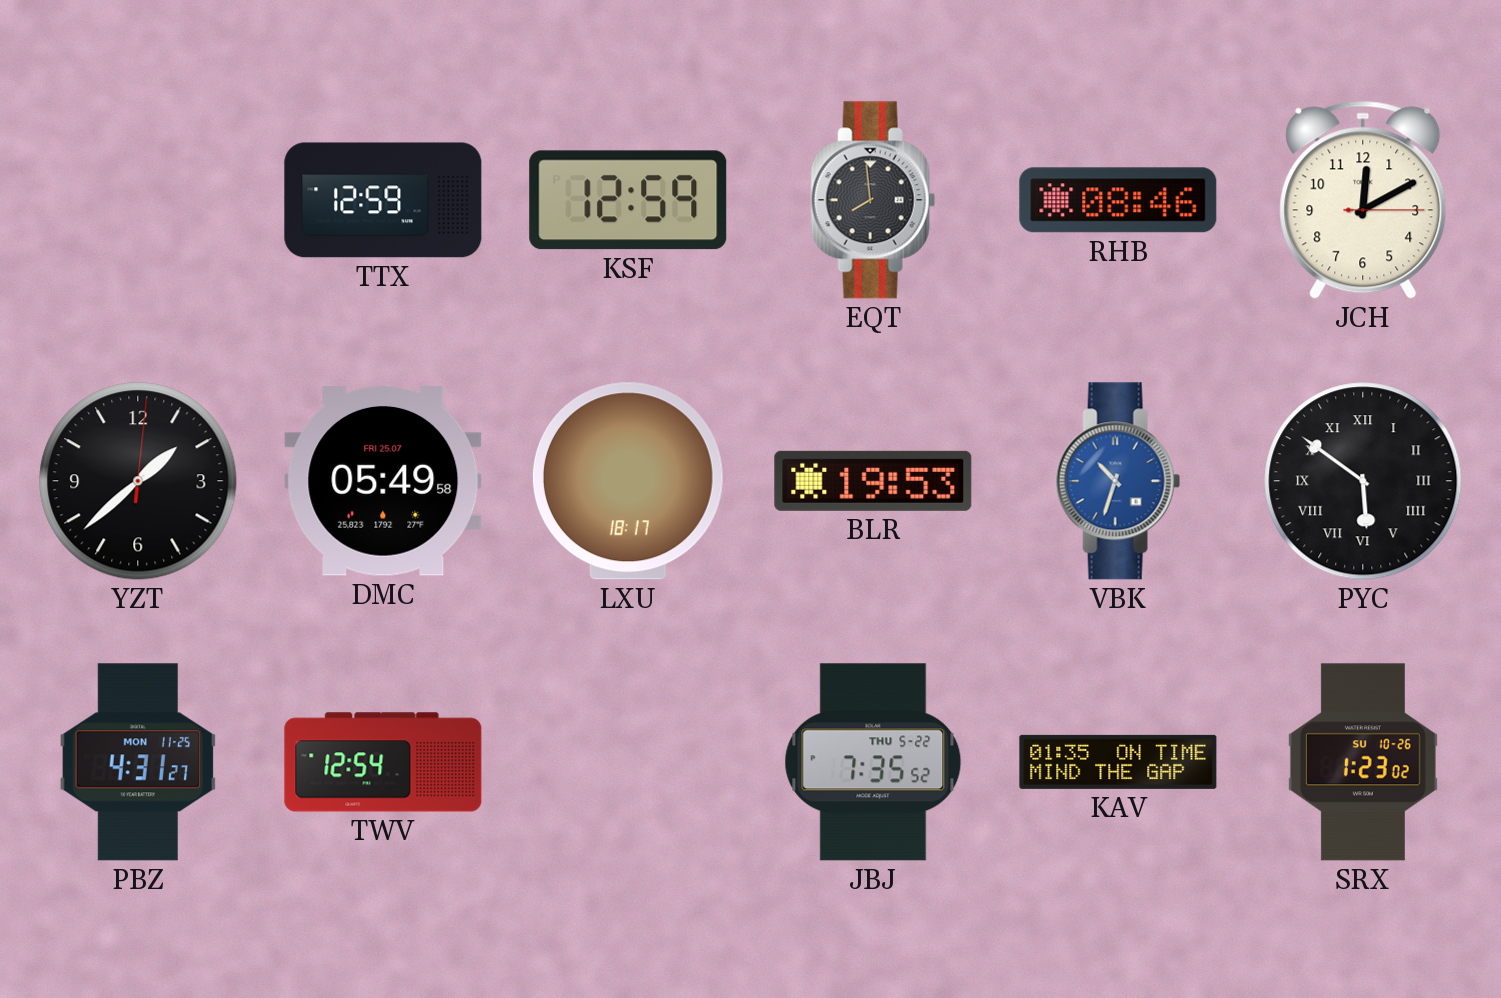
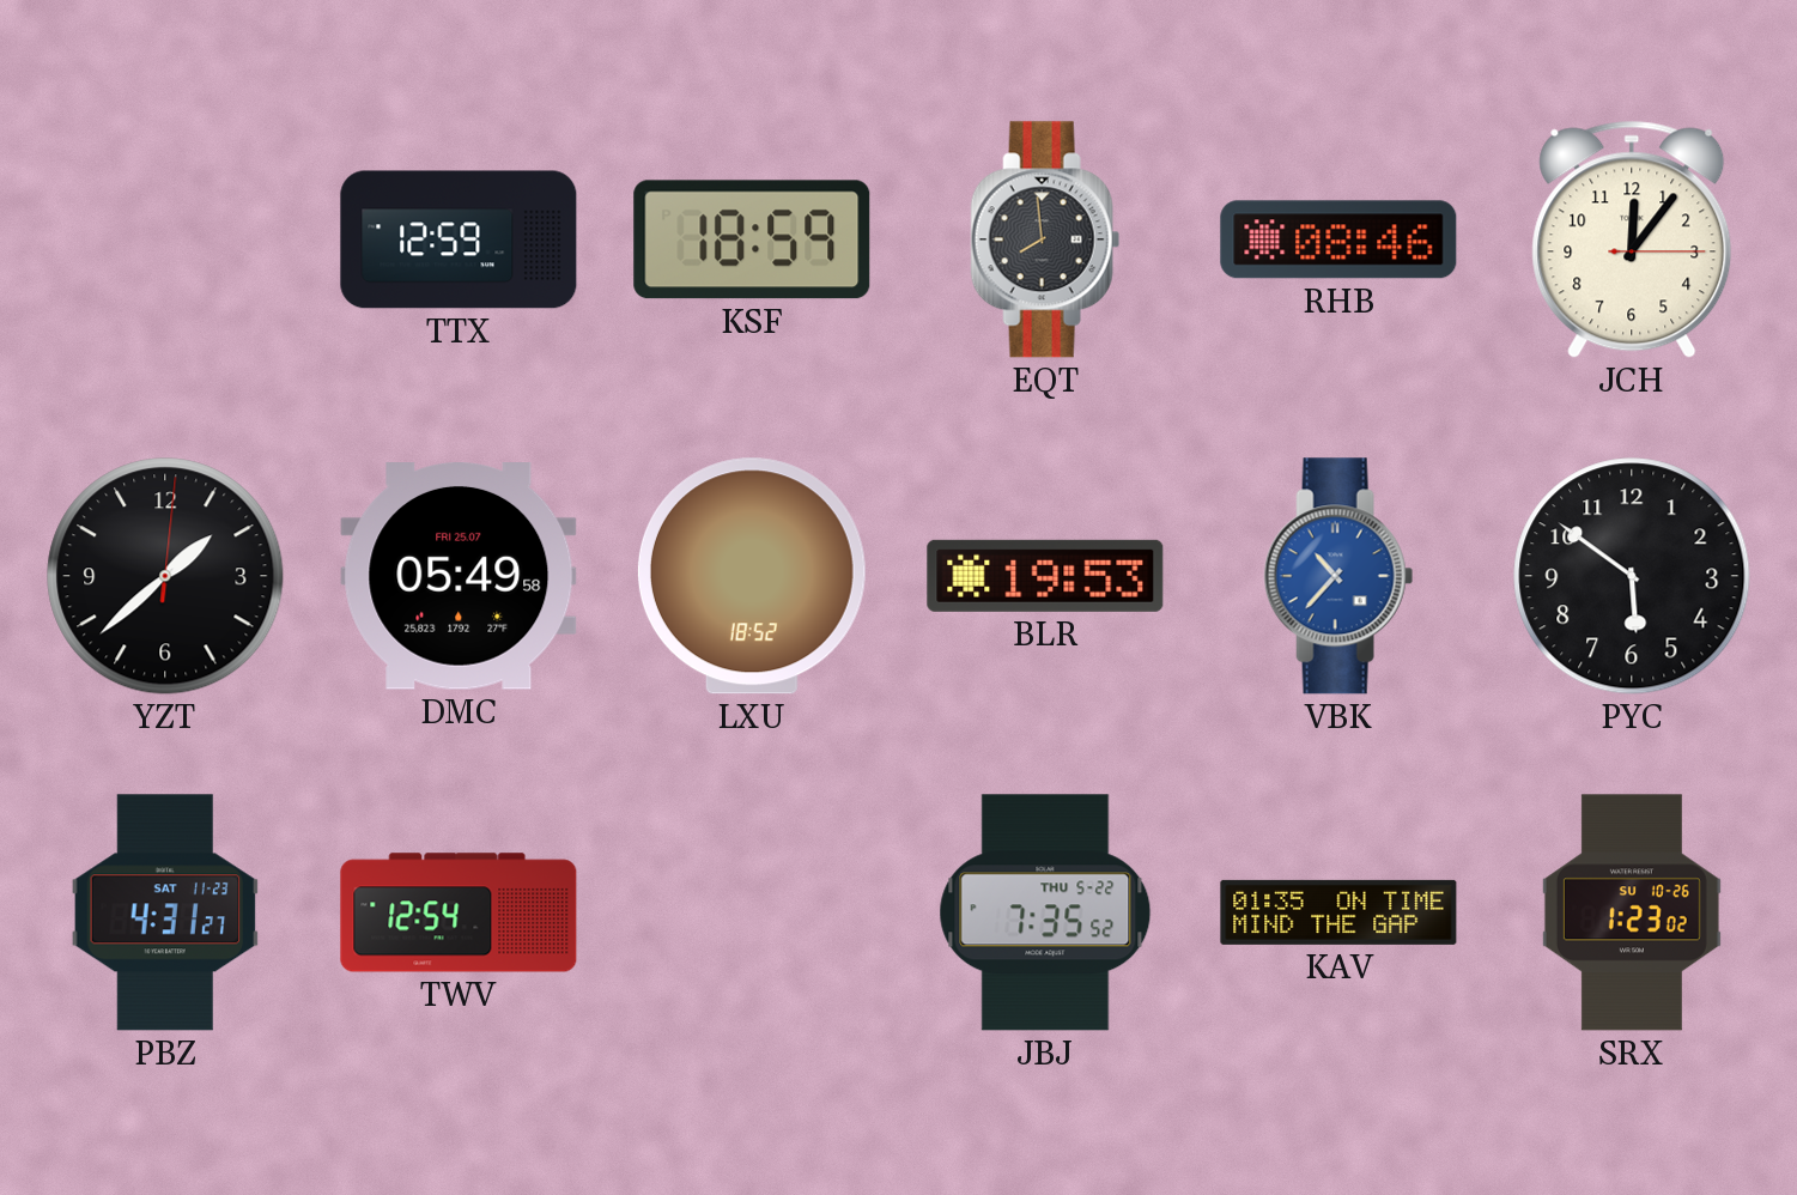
KSF: 12:59 -> 18:59
JCH: 12:10 -> 12:06
LXU: 18:17 -> 18:52
VBK: 10:33 -> 10:37
PYC numerals: Roman -> Arabic
PBZ date: MON 11-25 -> SAT 11-23
